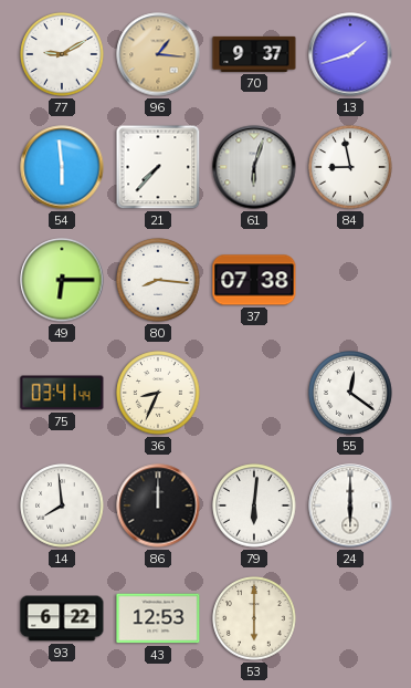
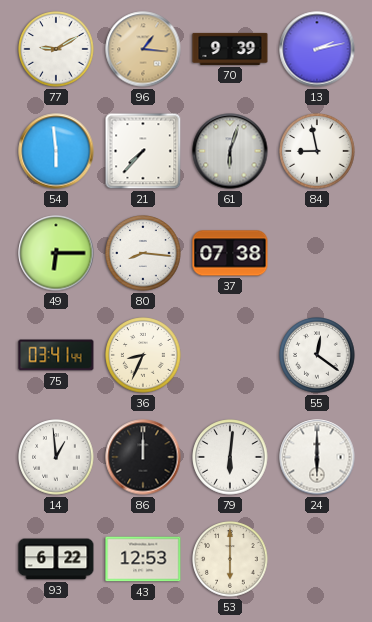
70: 9:37 -> 9:39
13: 1:42 -> 2:13
14: 7:59 -> 12:59
